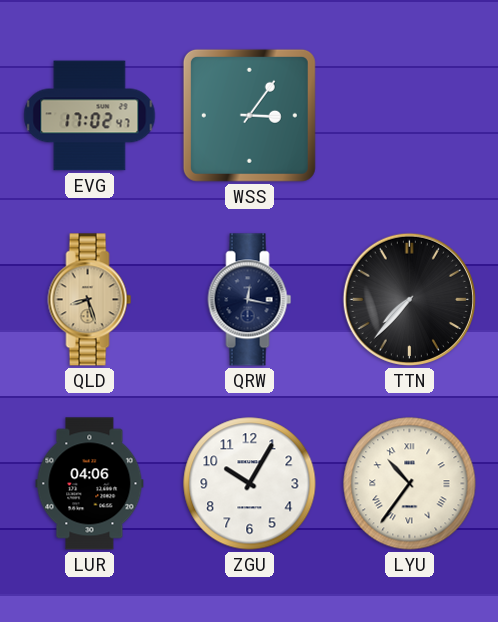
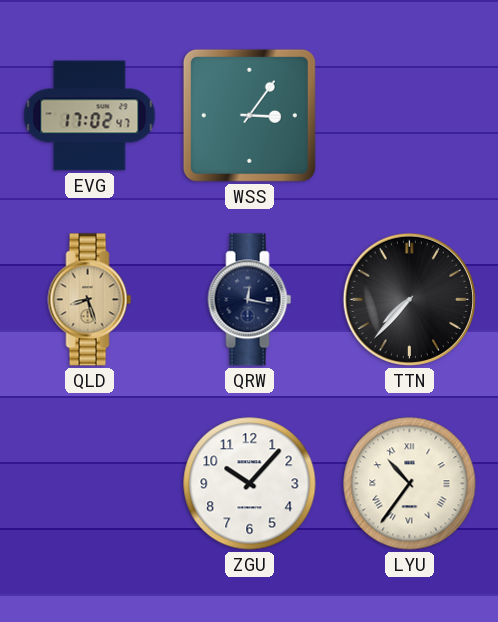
LUR: 04:06 -> none
ZGU: 10:05 -> 10:07
